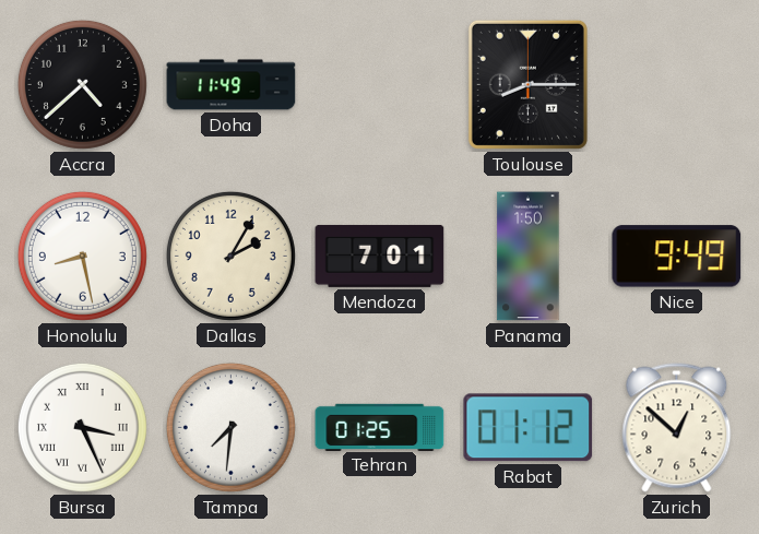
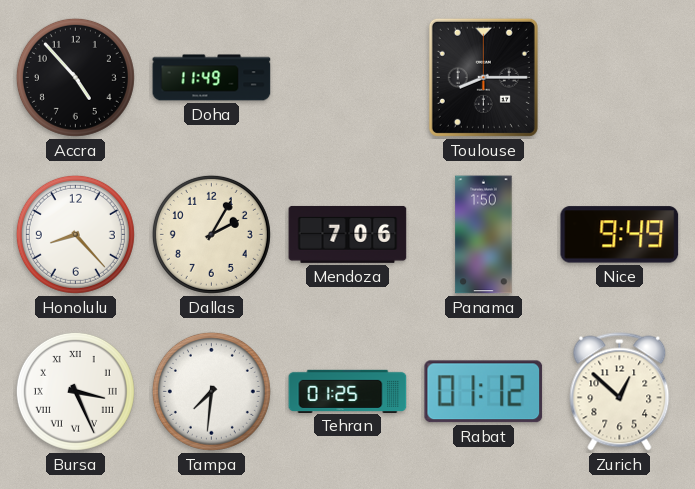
Accra: 4:38 -> 4:53
Honolulu: 8:28 -> 8:23
Mendoza: 7:01 -> 7:06
